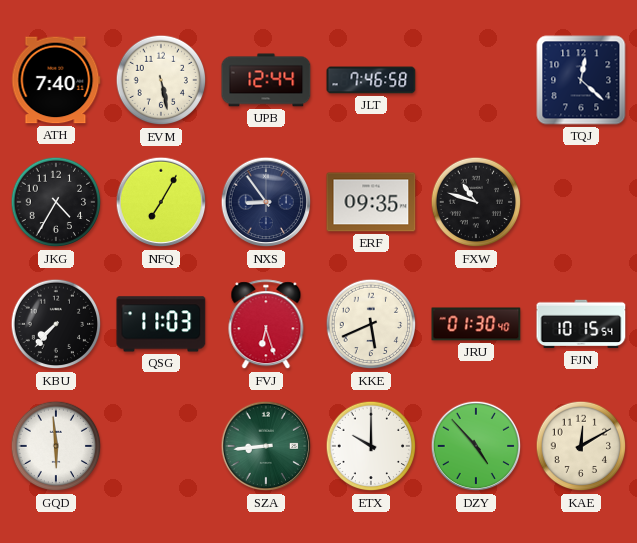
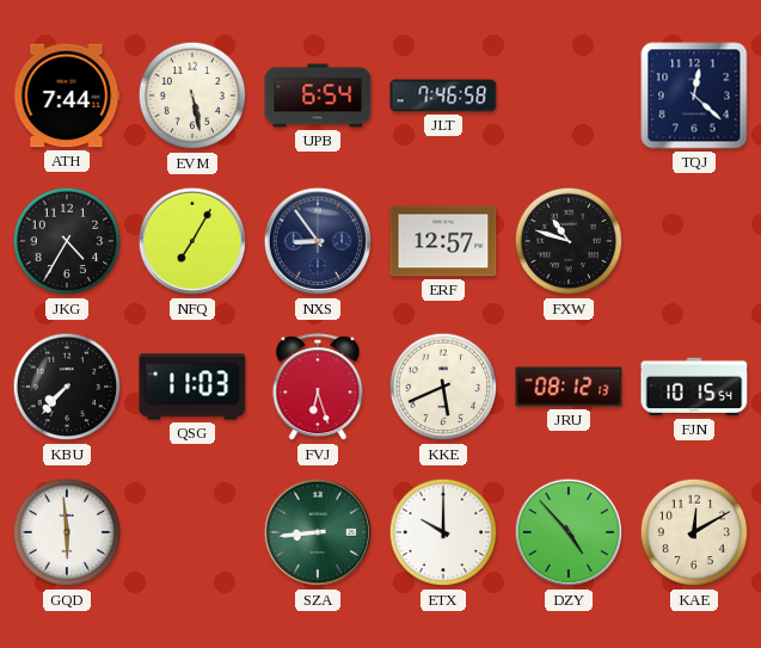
ATH: 7:40 -> 7:44
UPB: 12:44 -> 6:54
ERF: 09:35 -> 12:57
JRU: 01:30 -> 08:12
